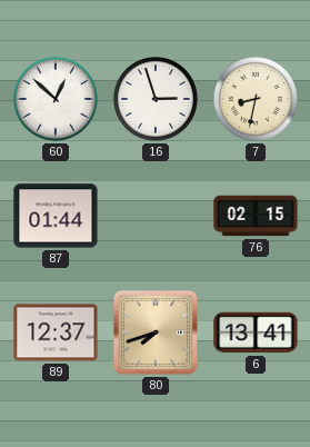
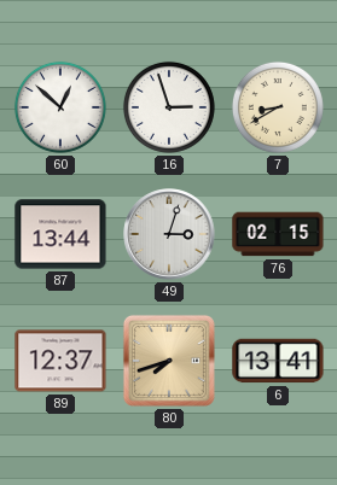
7: 8:32 -> 8:40
87: 01:44 -> 13:44
49: none -> 3:03
